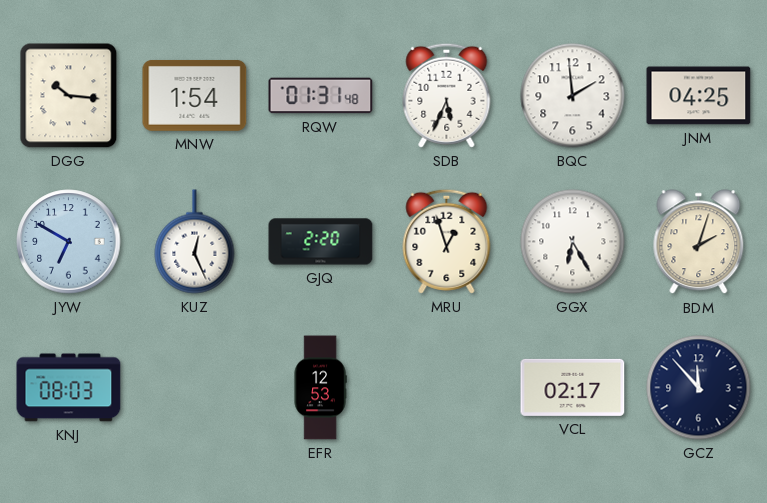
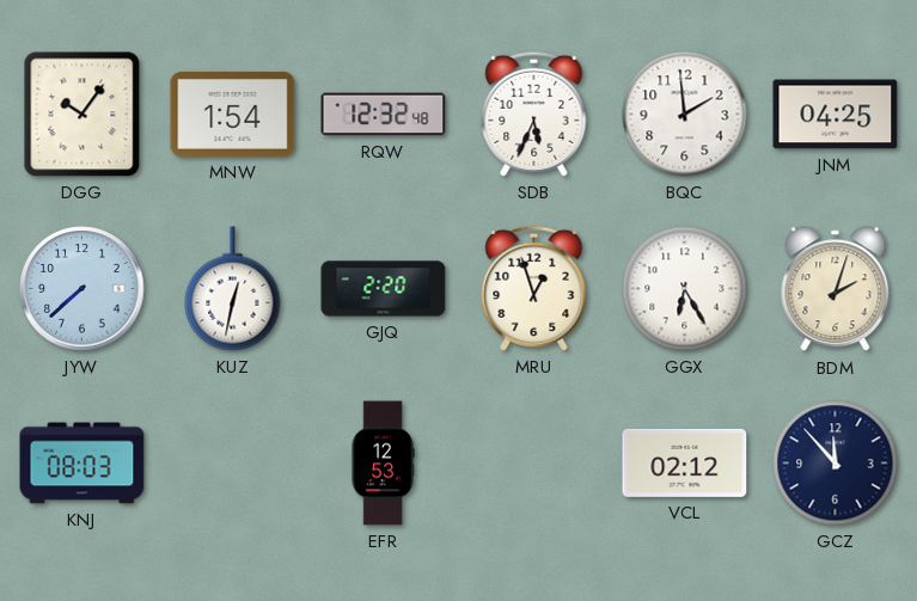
DGG: 10:16 -> 10:06
RQW: 01:31 -> 12:32
JYW: 6:50 -> 7:38
KUZ: 12:26 -> 12:32
VCL: 02:17 -> 02:12
